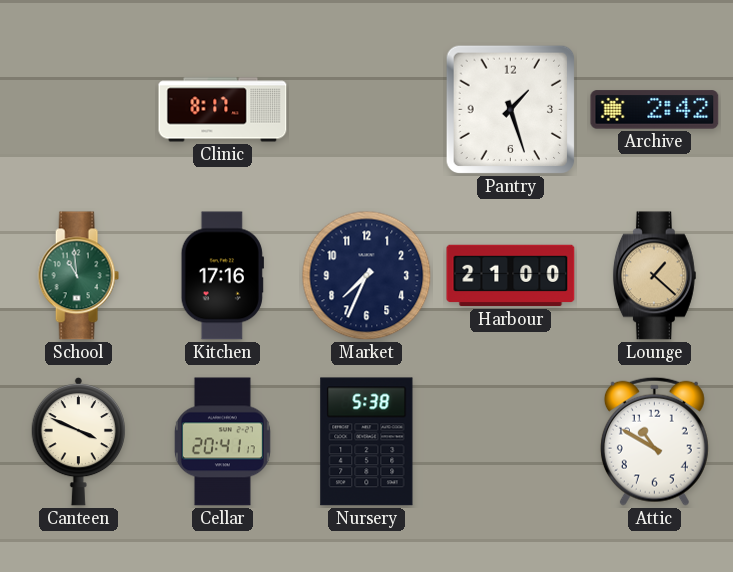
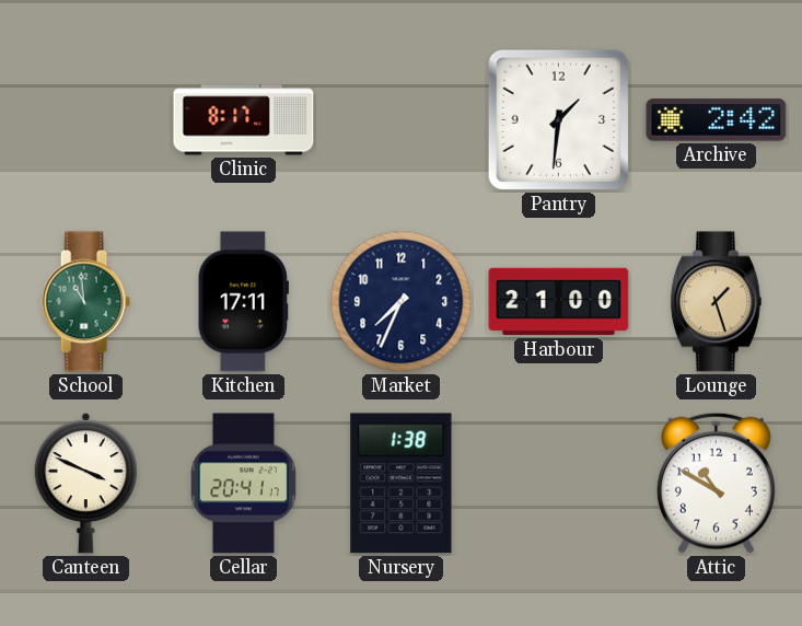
Pantry: 1:27 -> 1:31
Kitchen: 17:16 -> 17:11
Lounge: 1:22 -> 1:27
Nursery: 5:38 -> 1:38
